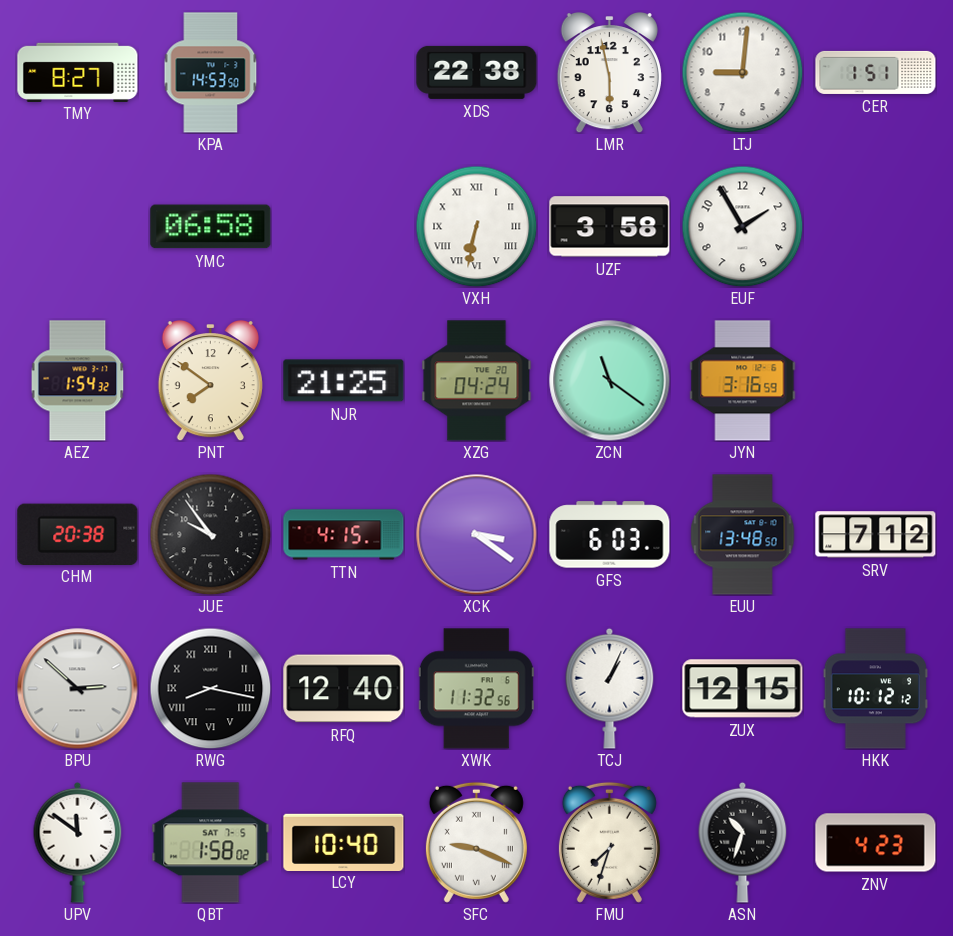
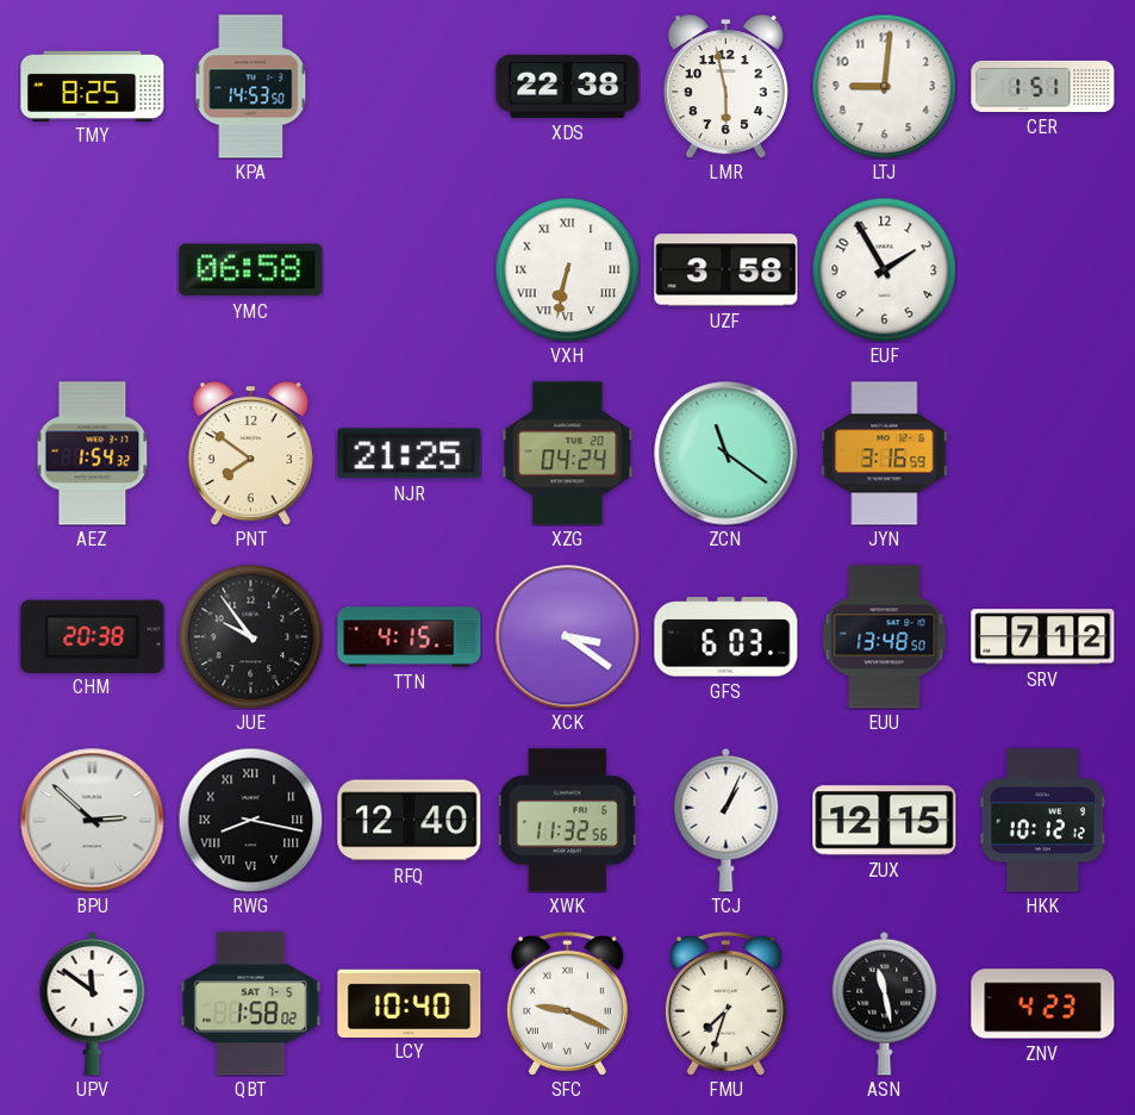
TMY: 8:27 -> 8:25
ASN: 10:33 -> 11:28
